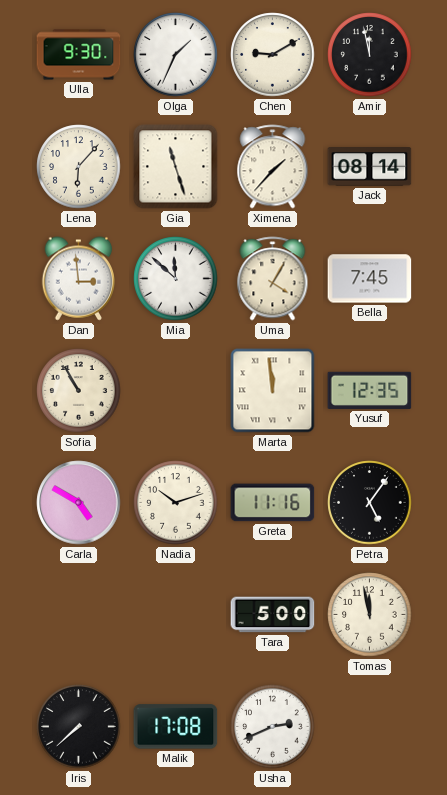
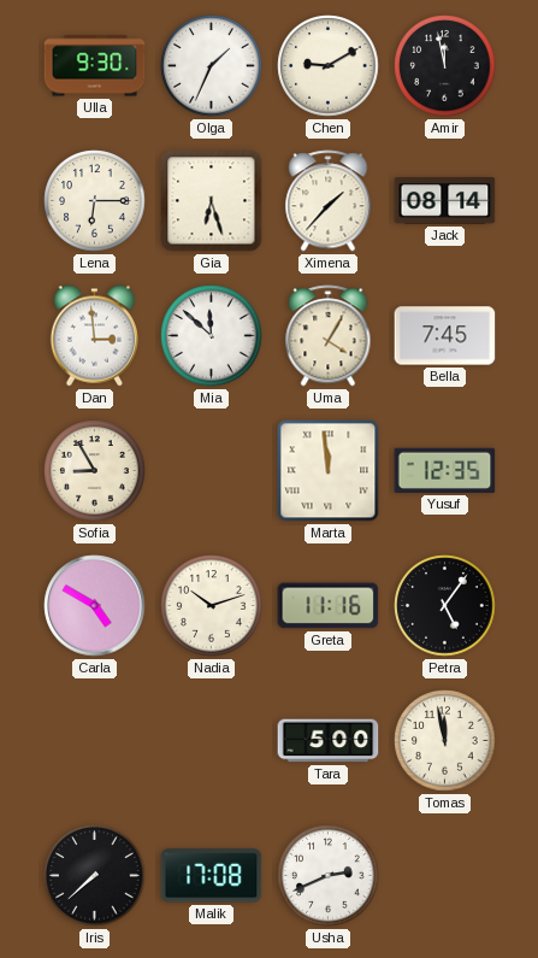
Lena: 6:07 -> 6:15
Gia: 11:27 -> 6:27
Sofia: 10:55 -> 8:55
